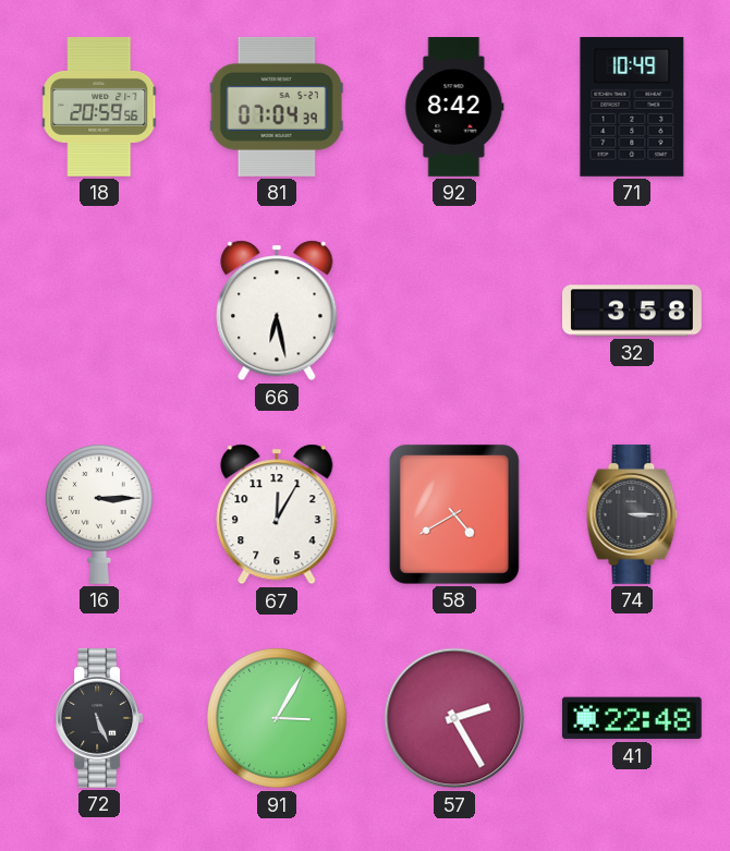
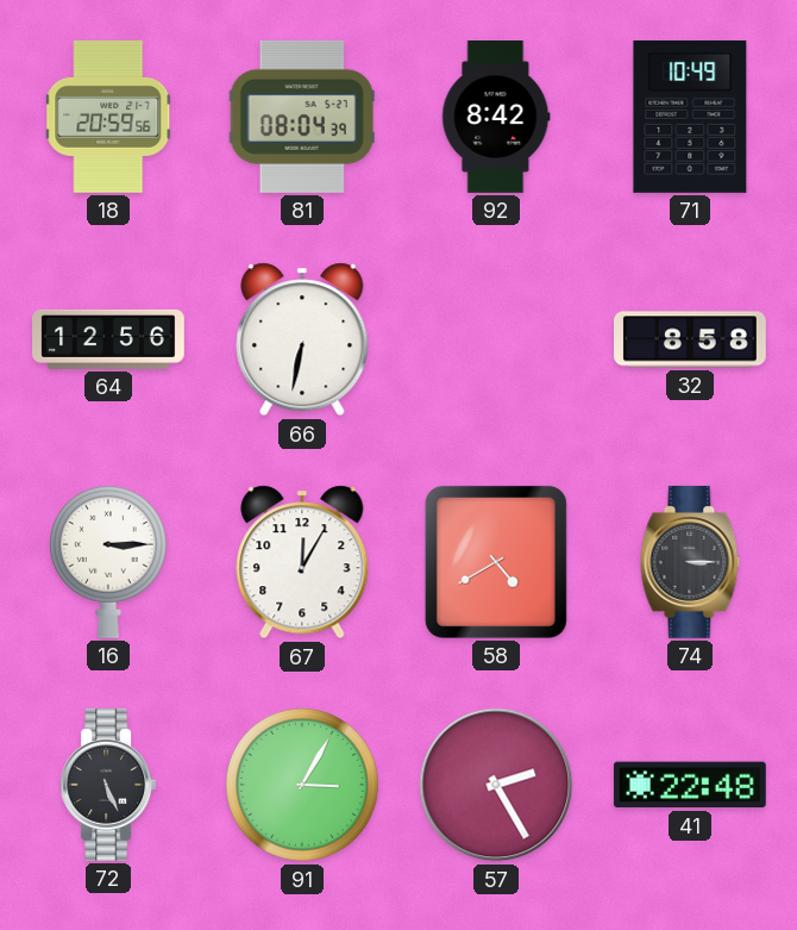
81: 07:04 -> 08:04
64: none -> 12:56
66: 6:28 -> 6:32
32: 3:58 -> 8:58
